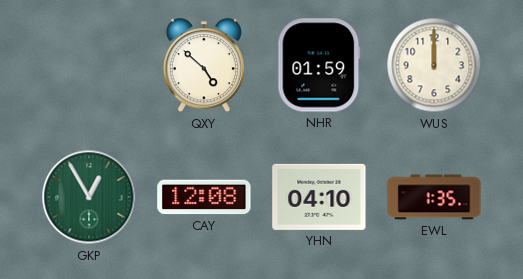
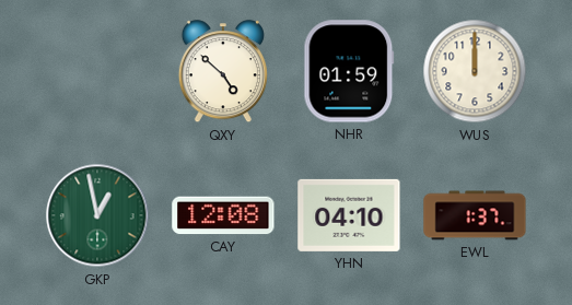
GKP: 12:55 -> 12:58
EWL: 1:35 -> 1:37
